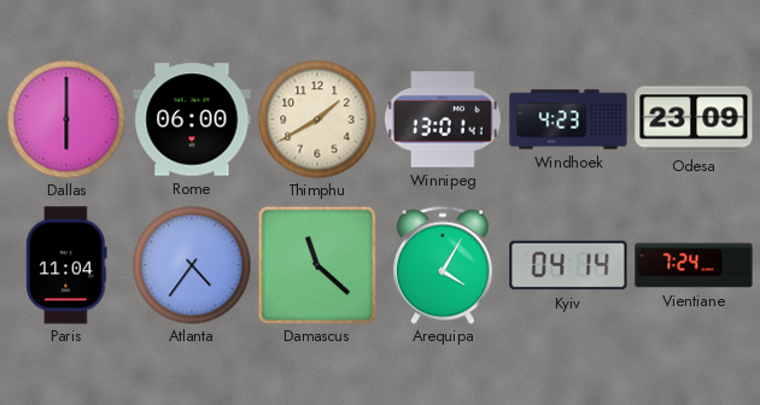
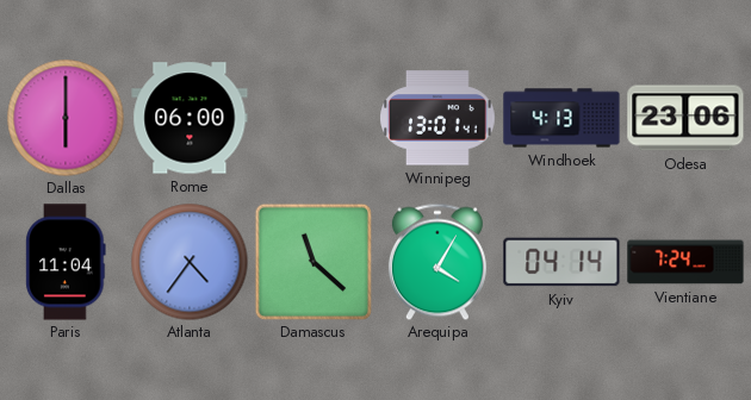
Thimphu: 1:40 -> none
Windhoek: 4:23 -> 4:13
Odesa: 23:09 -> 23:06
